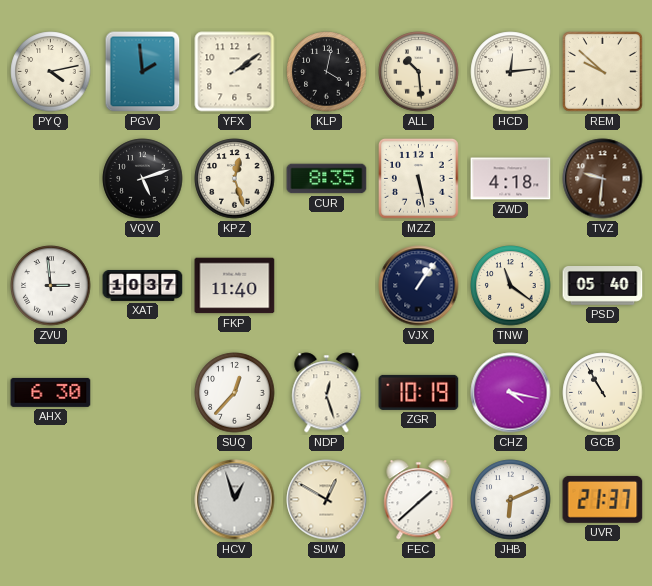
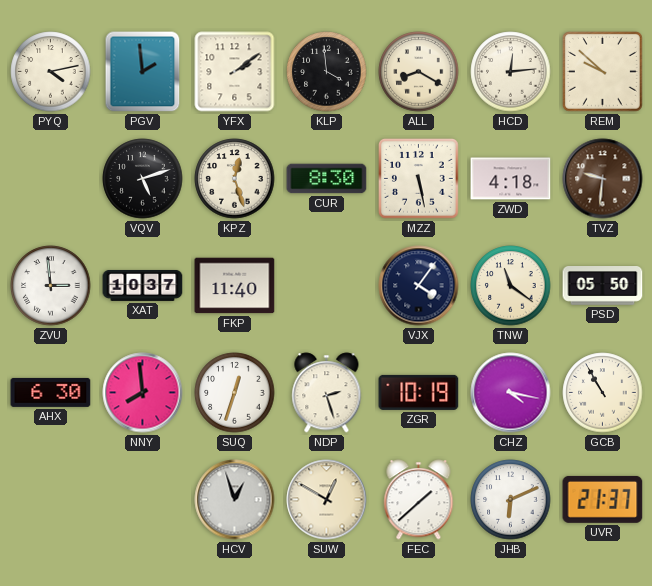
KLP: 4:02 -> 3:59
ALL: 10:29 -> 8:20
CUR: 8:35 -> 8:30
VJX: 1:06 -> 4:06
PSD: 05:40 -> 05:50
NNY: none -> 7:59
SUQ: 12:37 -> 12:33
NDP: 12:27 -> 2:27
